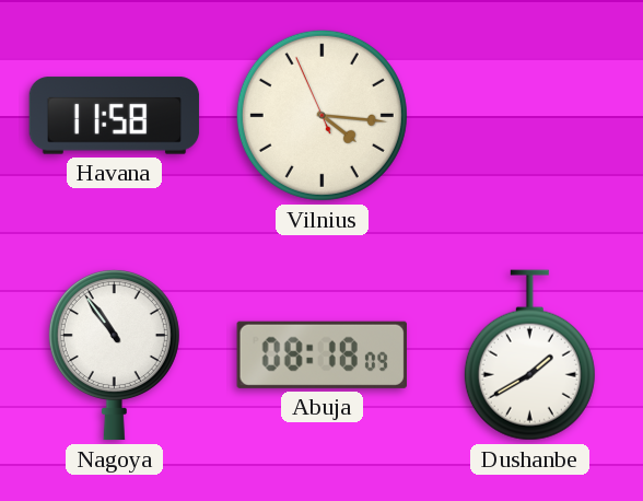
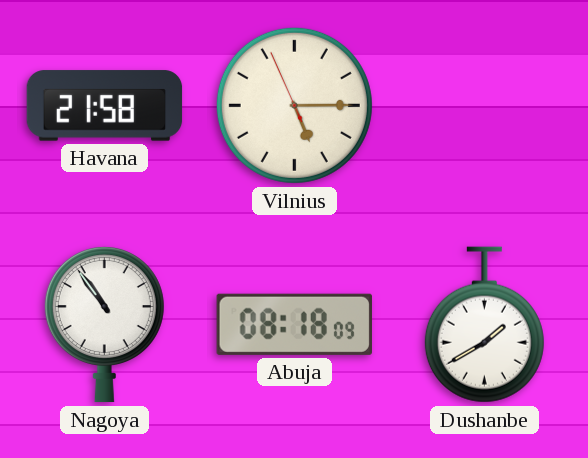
Havana: 11:58 -> 21:58
Vilnius: 4:15 -> 5:14
